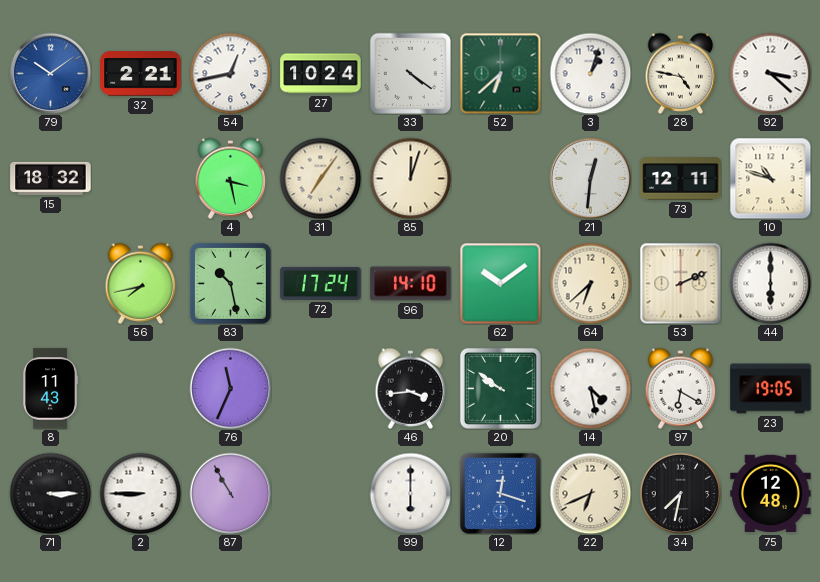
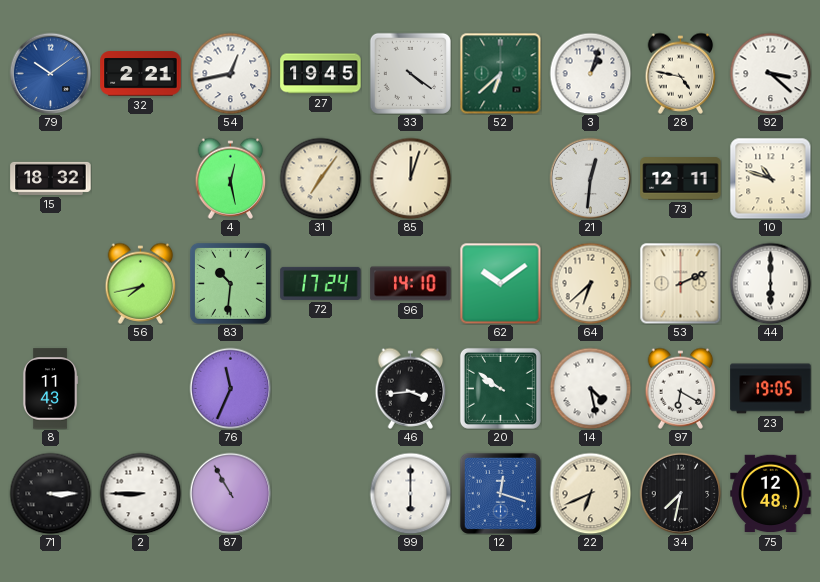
27: 10:24 -> 19:45
4: 3:28 -> 12:28
83: 10:28 -> 10:31
